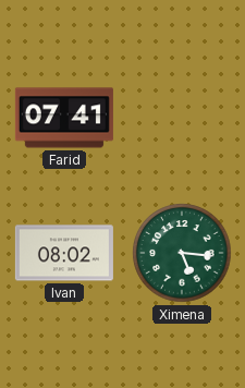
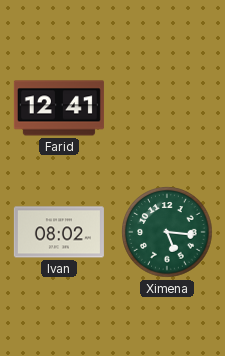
Farid: 07:41 -> 12:41
